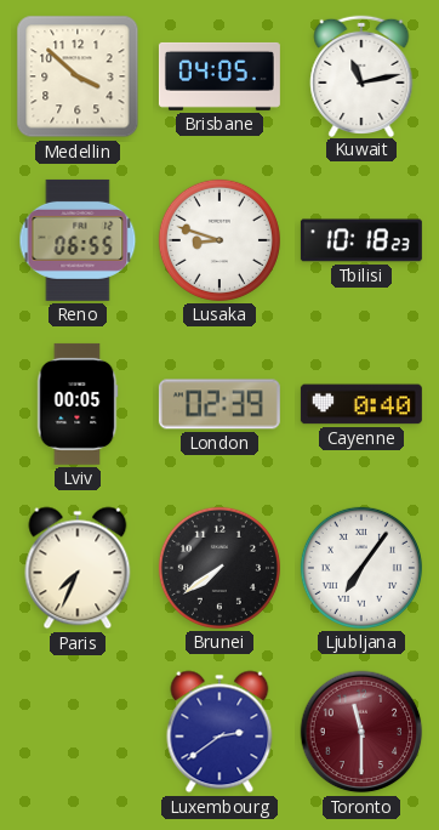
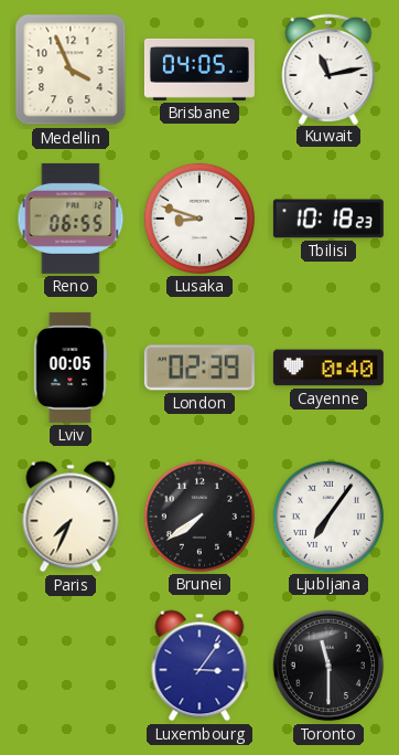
Medellin: 3:52 -> 3:56
Luxembourg: 2:39 -> 3:06
Toronto dial: burgundy -> black
